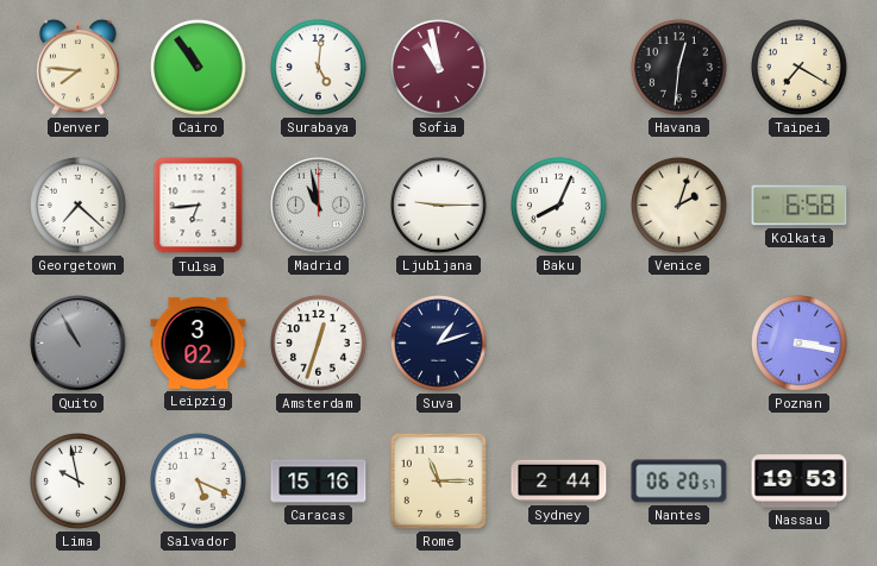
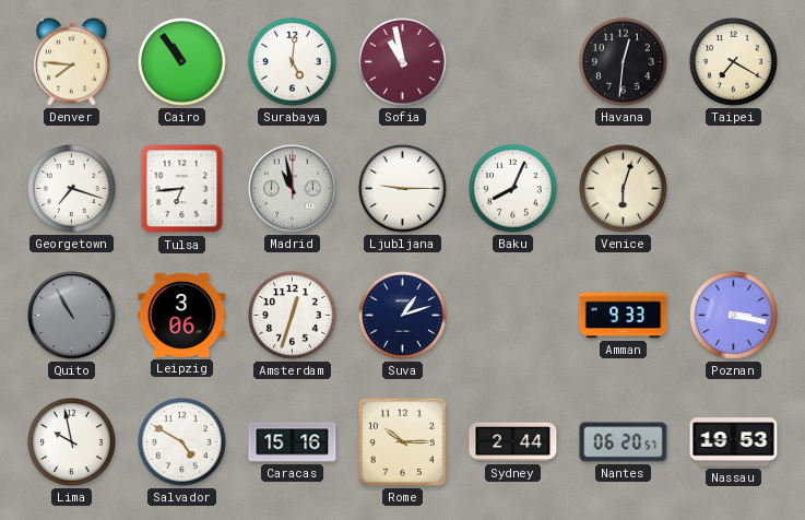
Georgetown: 7:22 -> 7:18
Venice: 2:03 -> 6:03
Kolkata: 6:58 -> none
Leipzig: 3:02 -> 3:06
Amman: none -> 9:33
Salvador: 5:19 -> 4:50
Rome: 11:15 -> 10:15
